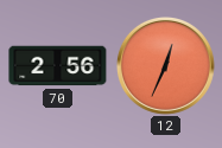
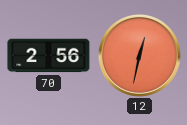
12: 12:34 -> 12:32
